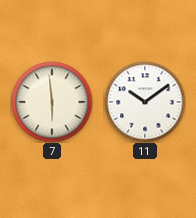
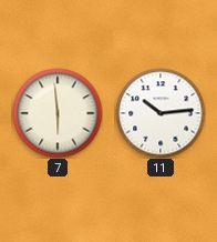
11: 10:09 -> 10:14
